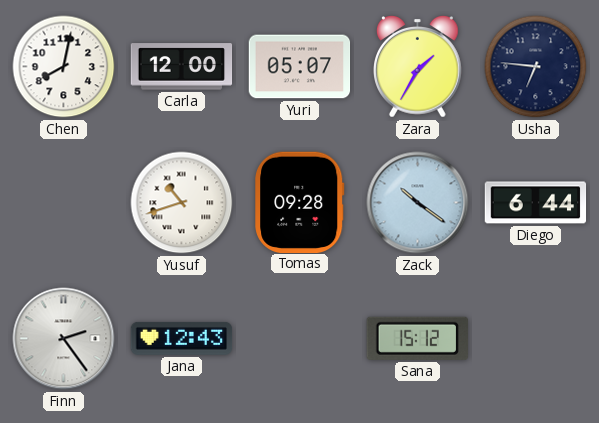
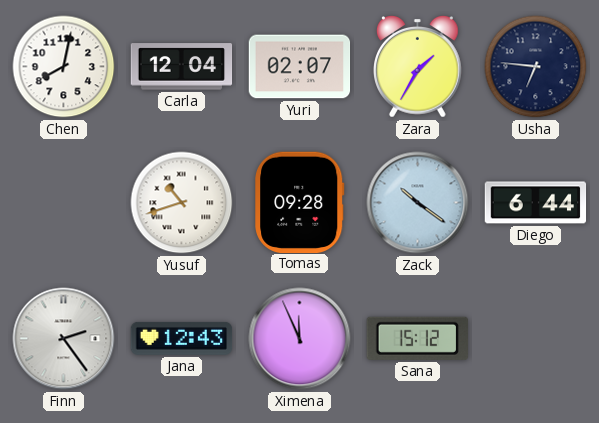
Carla: 12:00 -> 12:04
Yuri: 05:07 -> 02:07
Ximena: none -> 11:56
